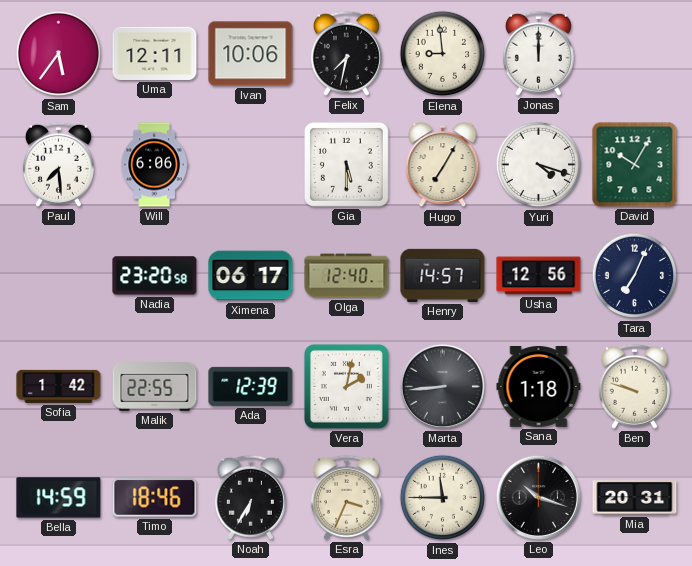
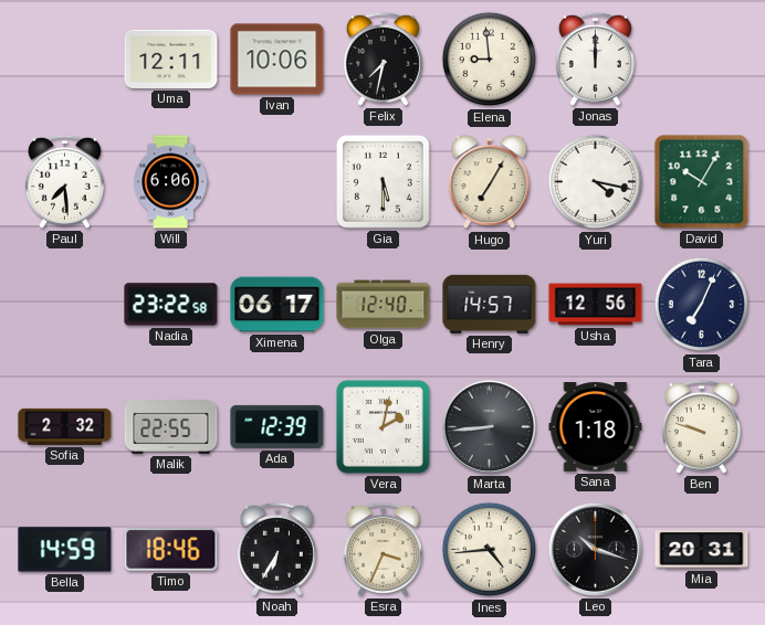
Sam: 5:36 -> none
Yuri: 4:18 -> 4:17
Nadia: 23:20 -> 23:22
Sofia: 1:42 -> 2:32
Ines: 11:45 -> 4:44
